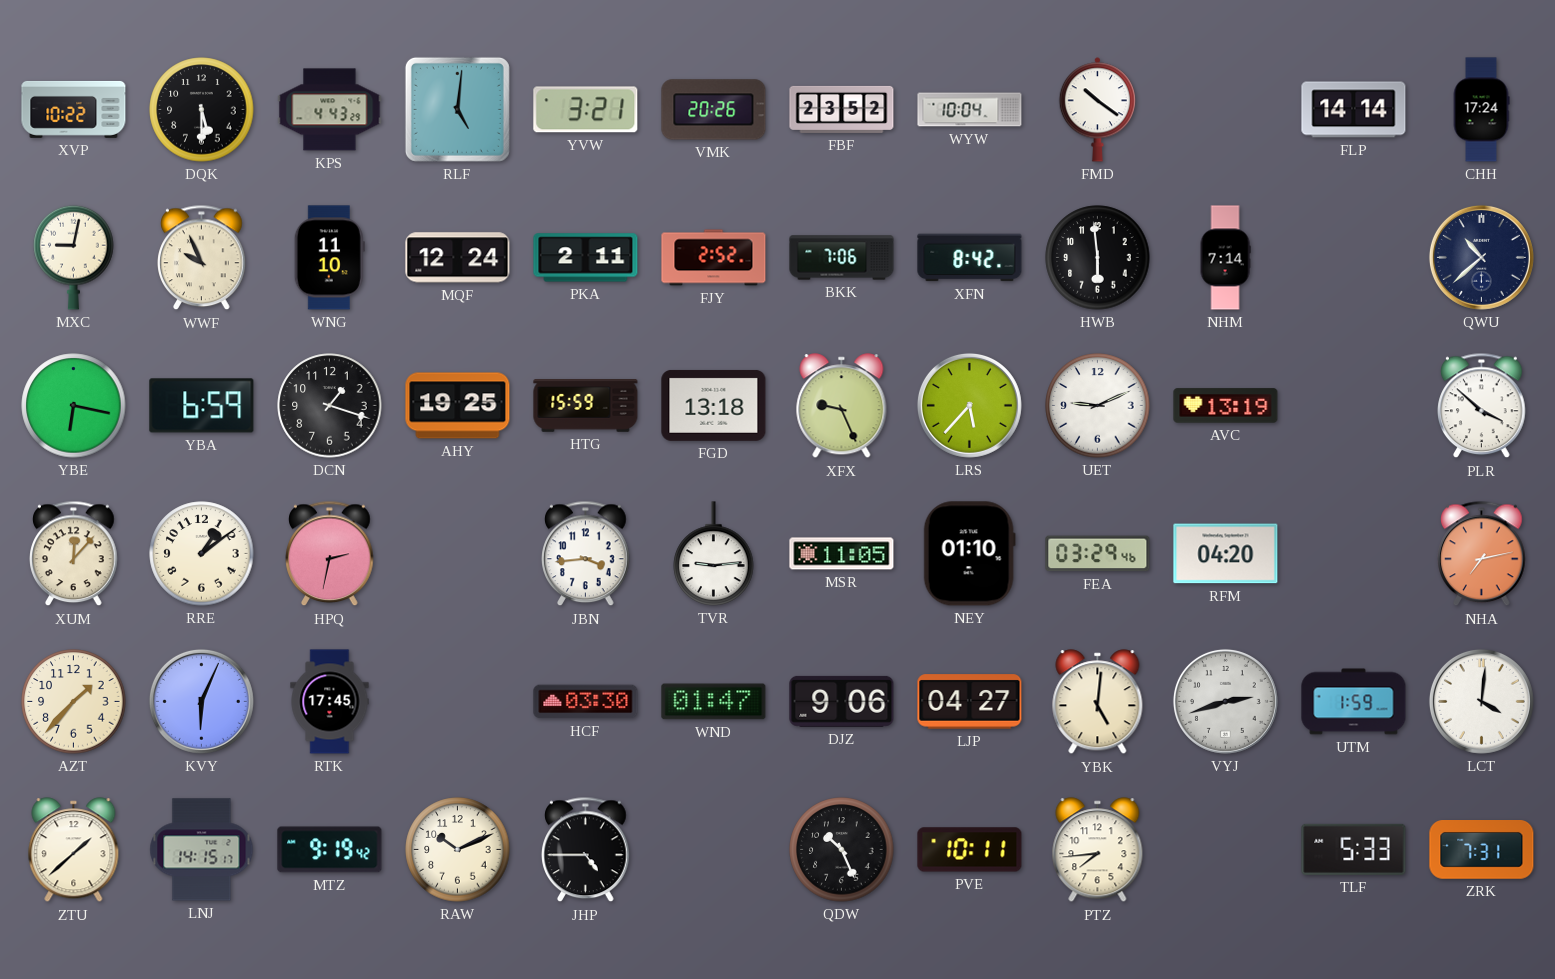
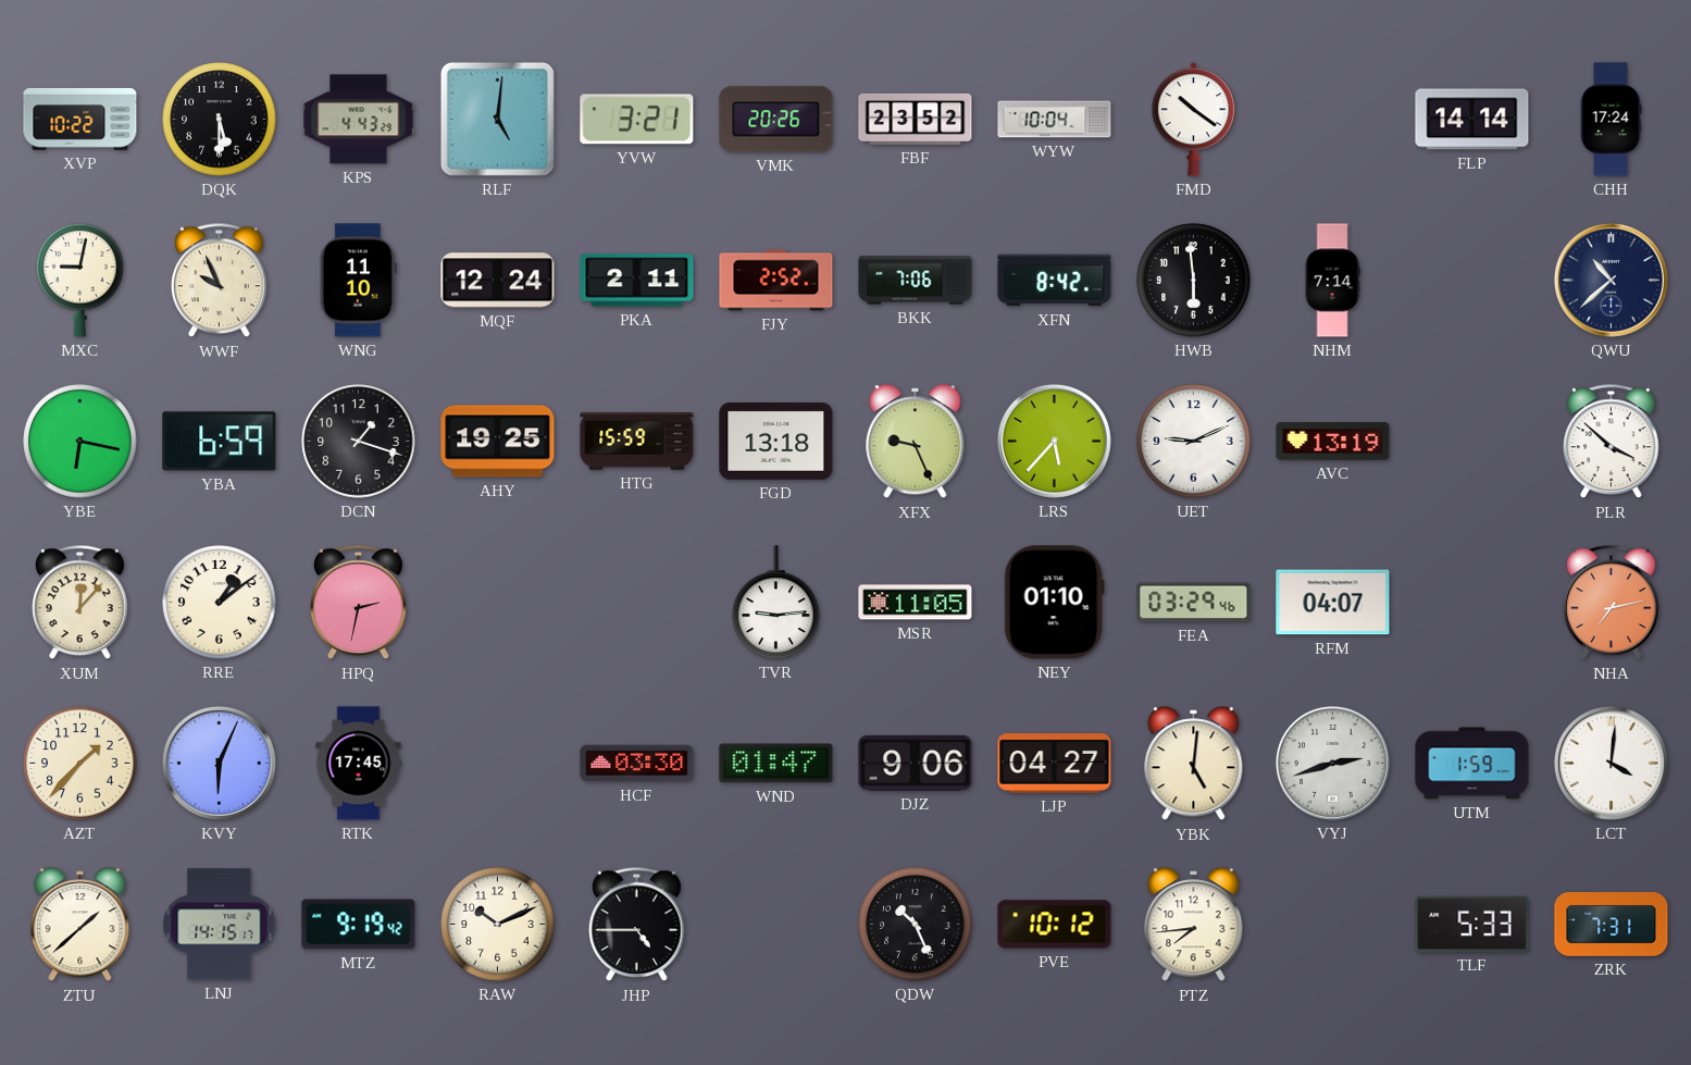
JBN: 3:44 -> none
RFM: 04:20 -> 04:07
PVE: 10:11 -> 10:12
